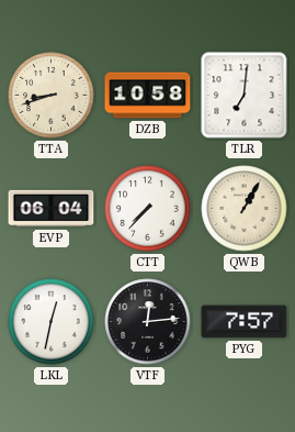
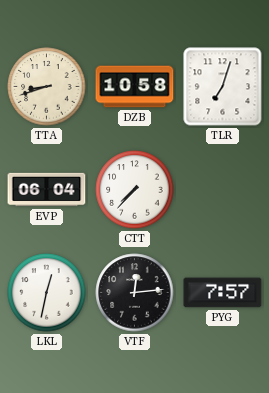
TLR: 7:01 -> 7:03
QWB: 1:05 -> none
